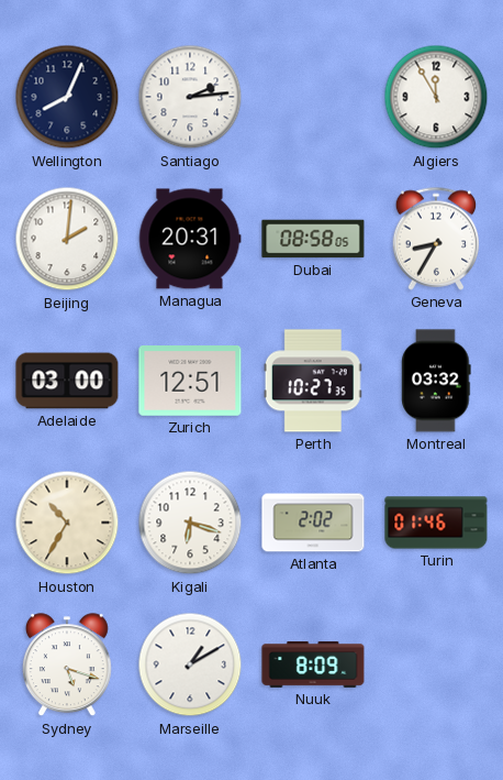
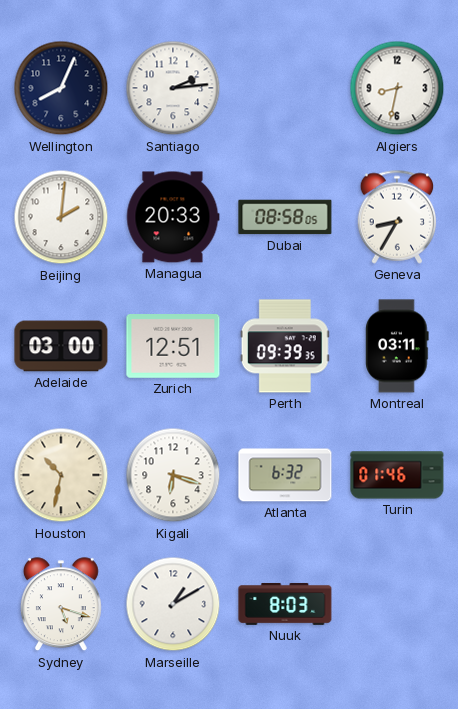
Algiers: 11:55 -> 8:32
Managua: 20:31 -> 20:33
Perth: 10:27 -> 09:39
Montreal: 03:32 -> 03:11
Houston: 10:35 -> 10:32
Atlanta: 2:02 -> 6:32
Nuuk: 8:09 -> 8:03
